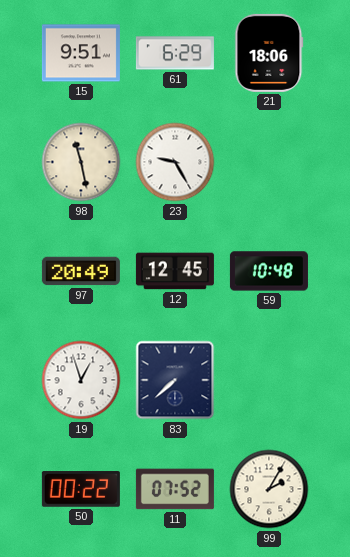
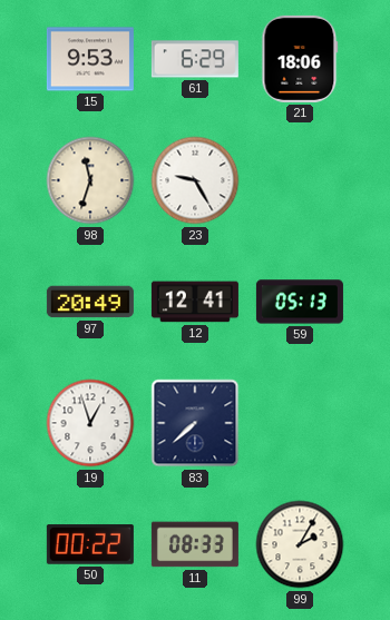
15: 9:51 -> 9:53
98: 11:28 -> 11:33
12: 12:45 -> 12:41
59: 10:48 -> 05:13
11: 07:52 -> 08:33
